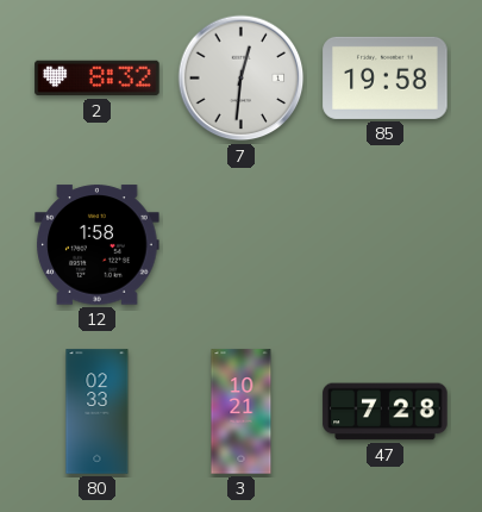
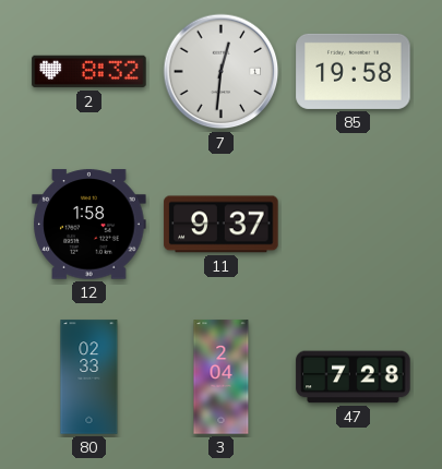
11: none -> 9:37
3: 10:21 -> 2:04
